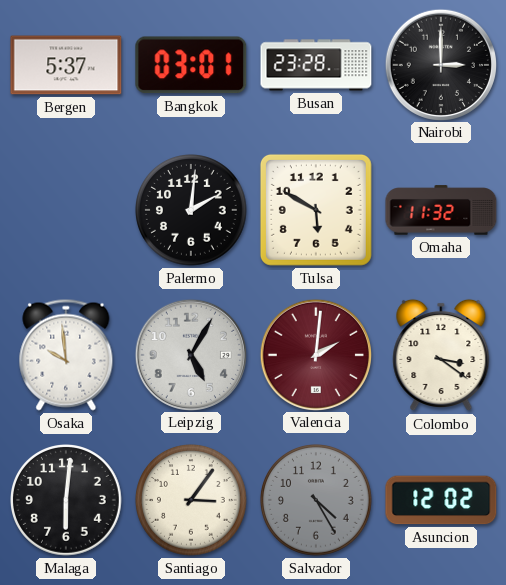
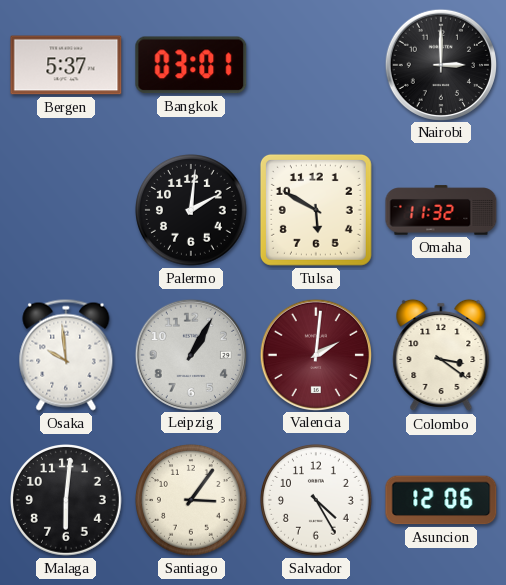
Busan: 23:28 -> none
Leipzig: 5:05 -> 1:05
Salvador dial: grey -> white
Asuncion: 12:02 -> 12:06
